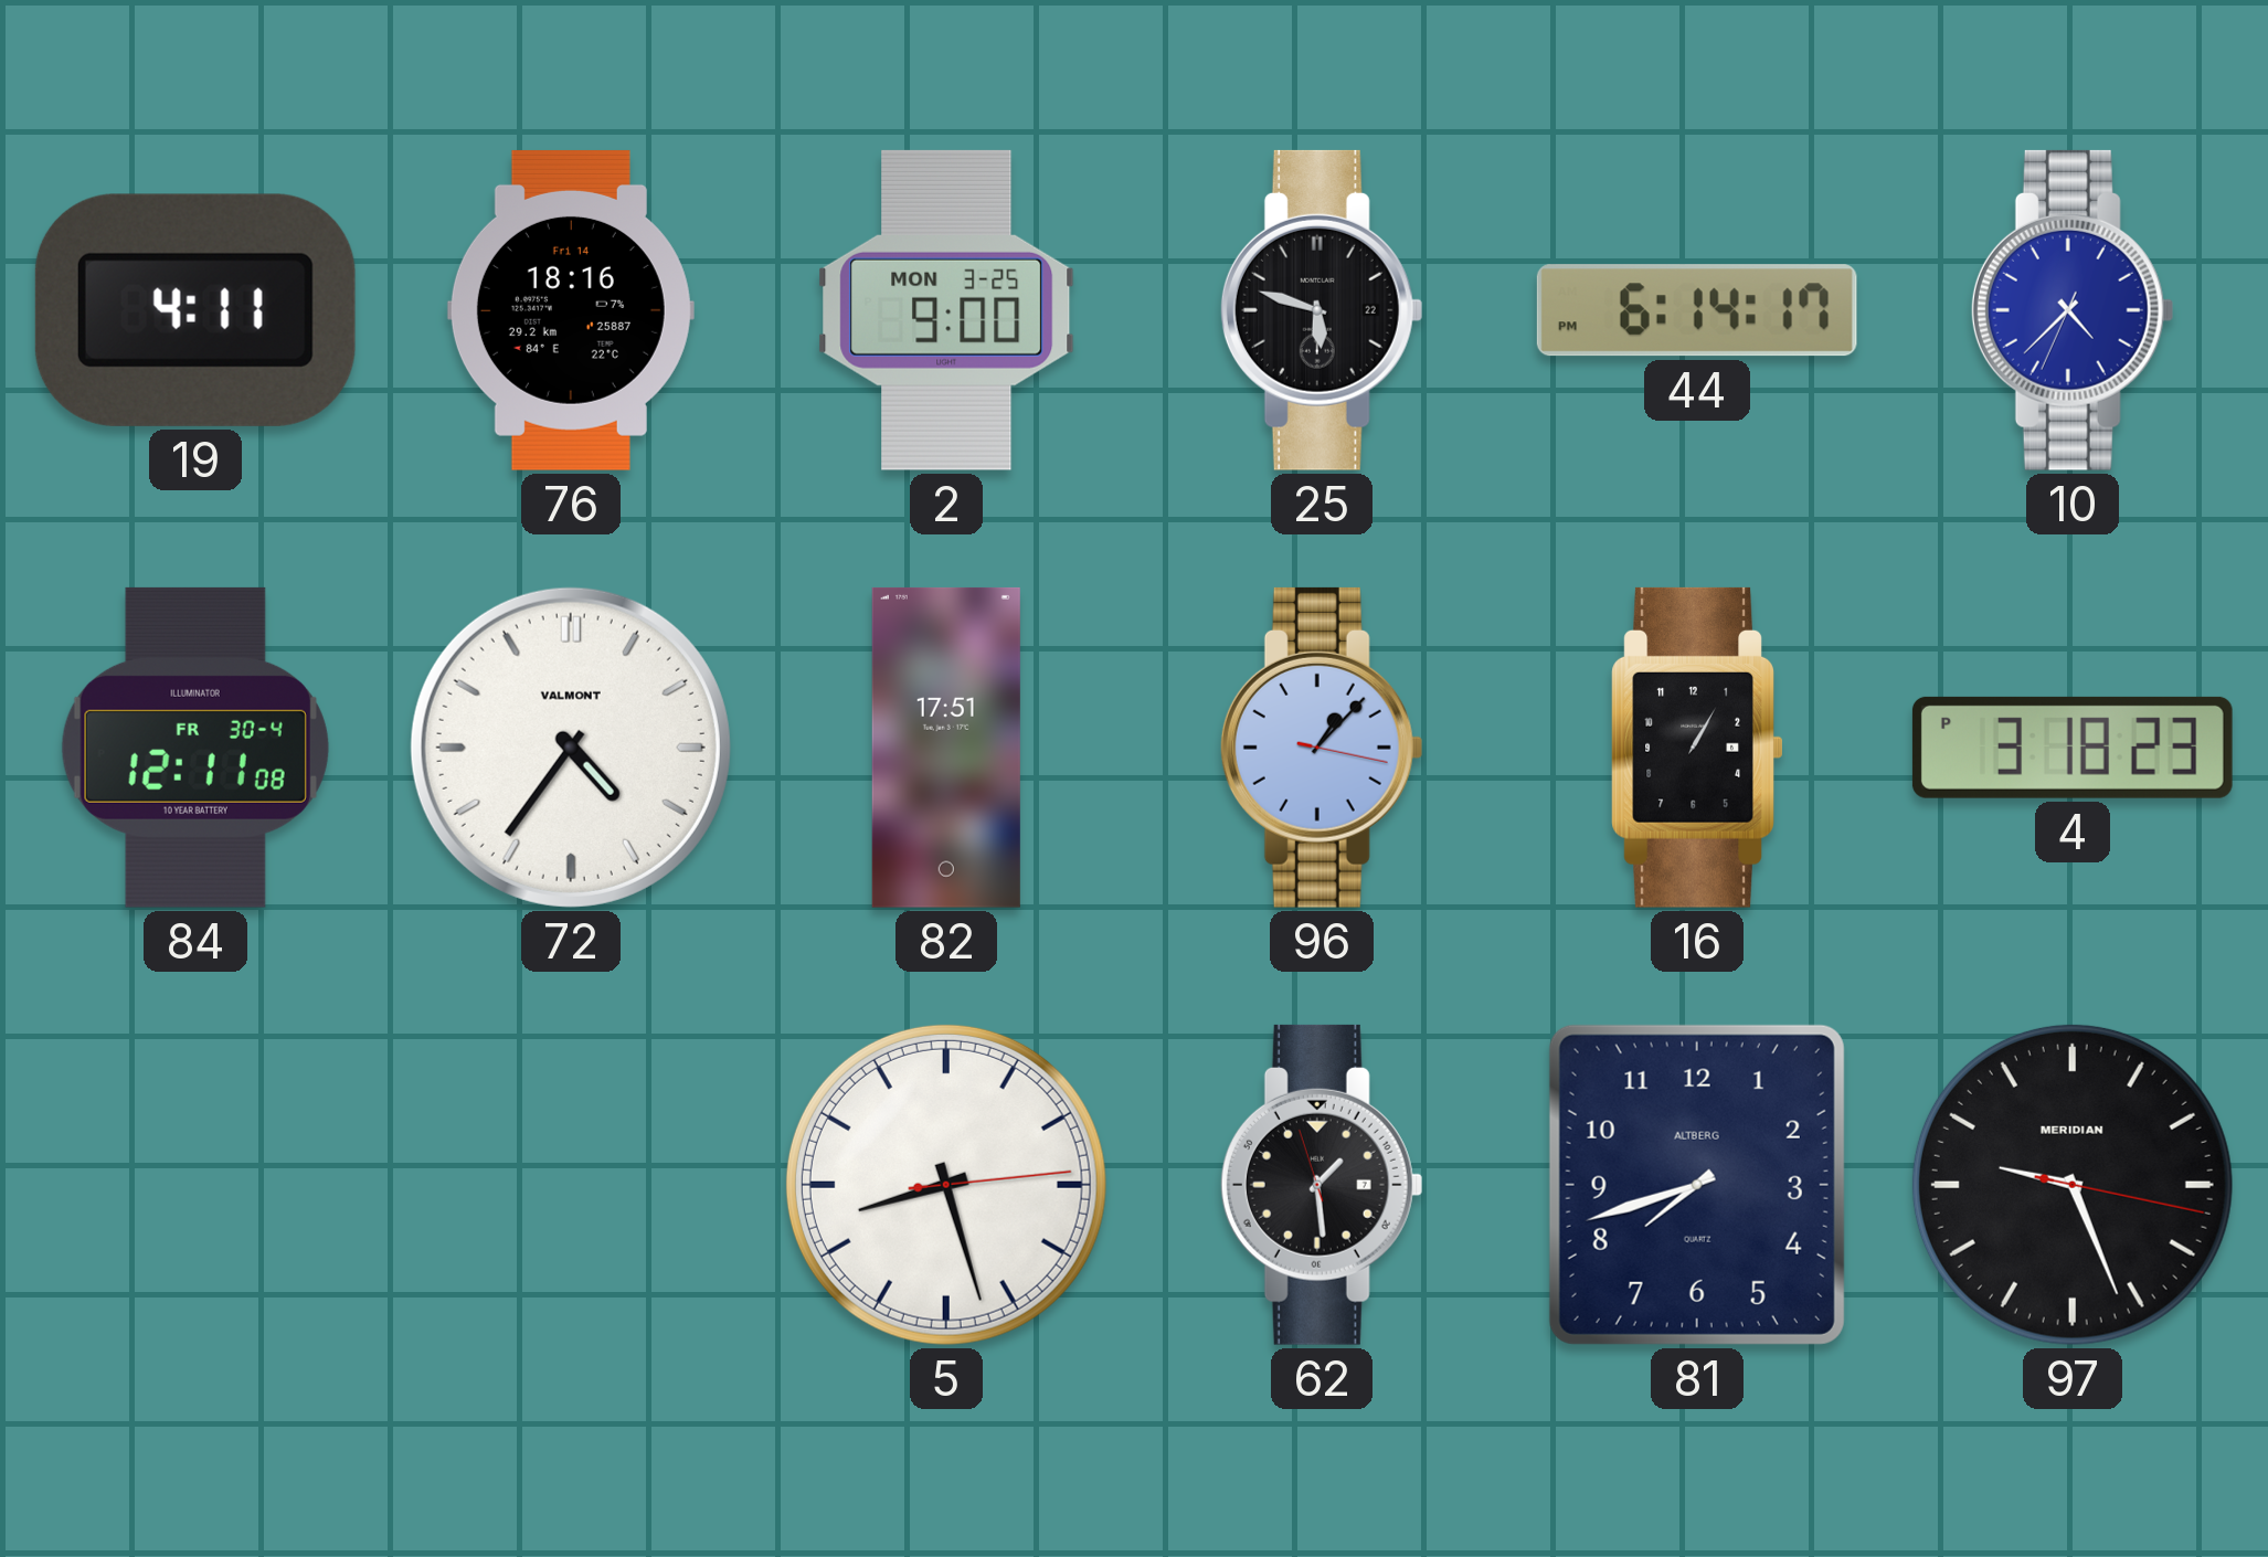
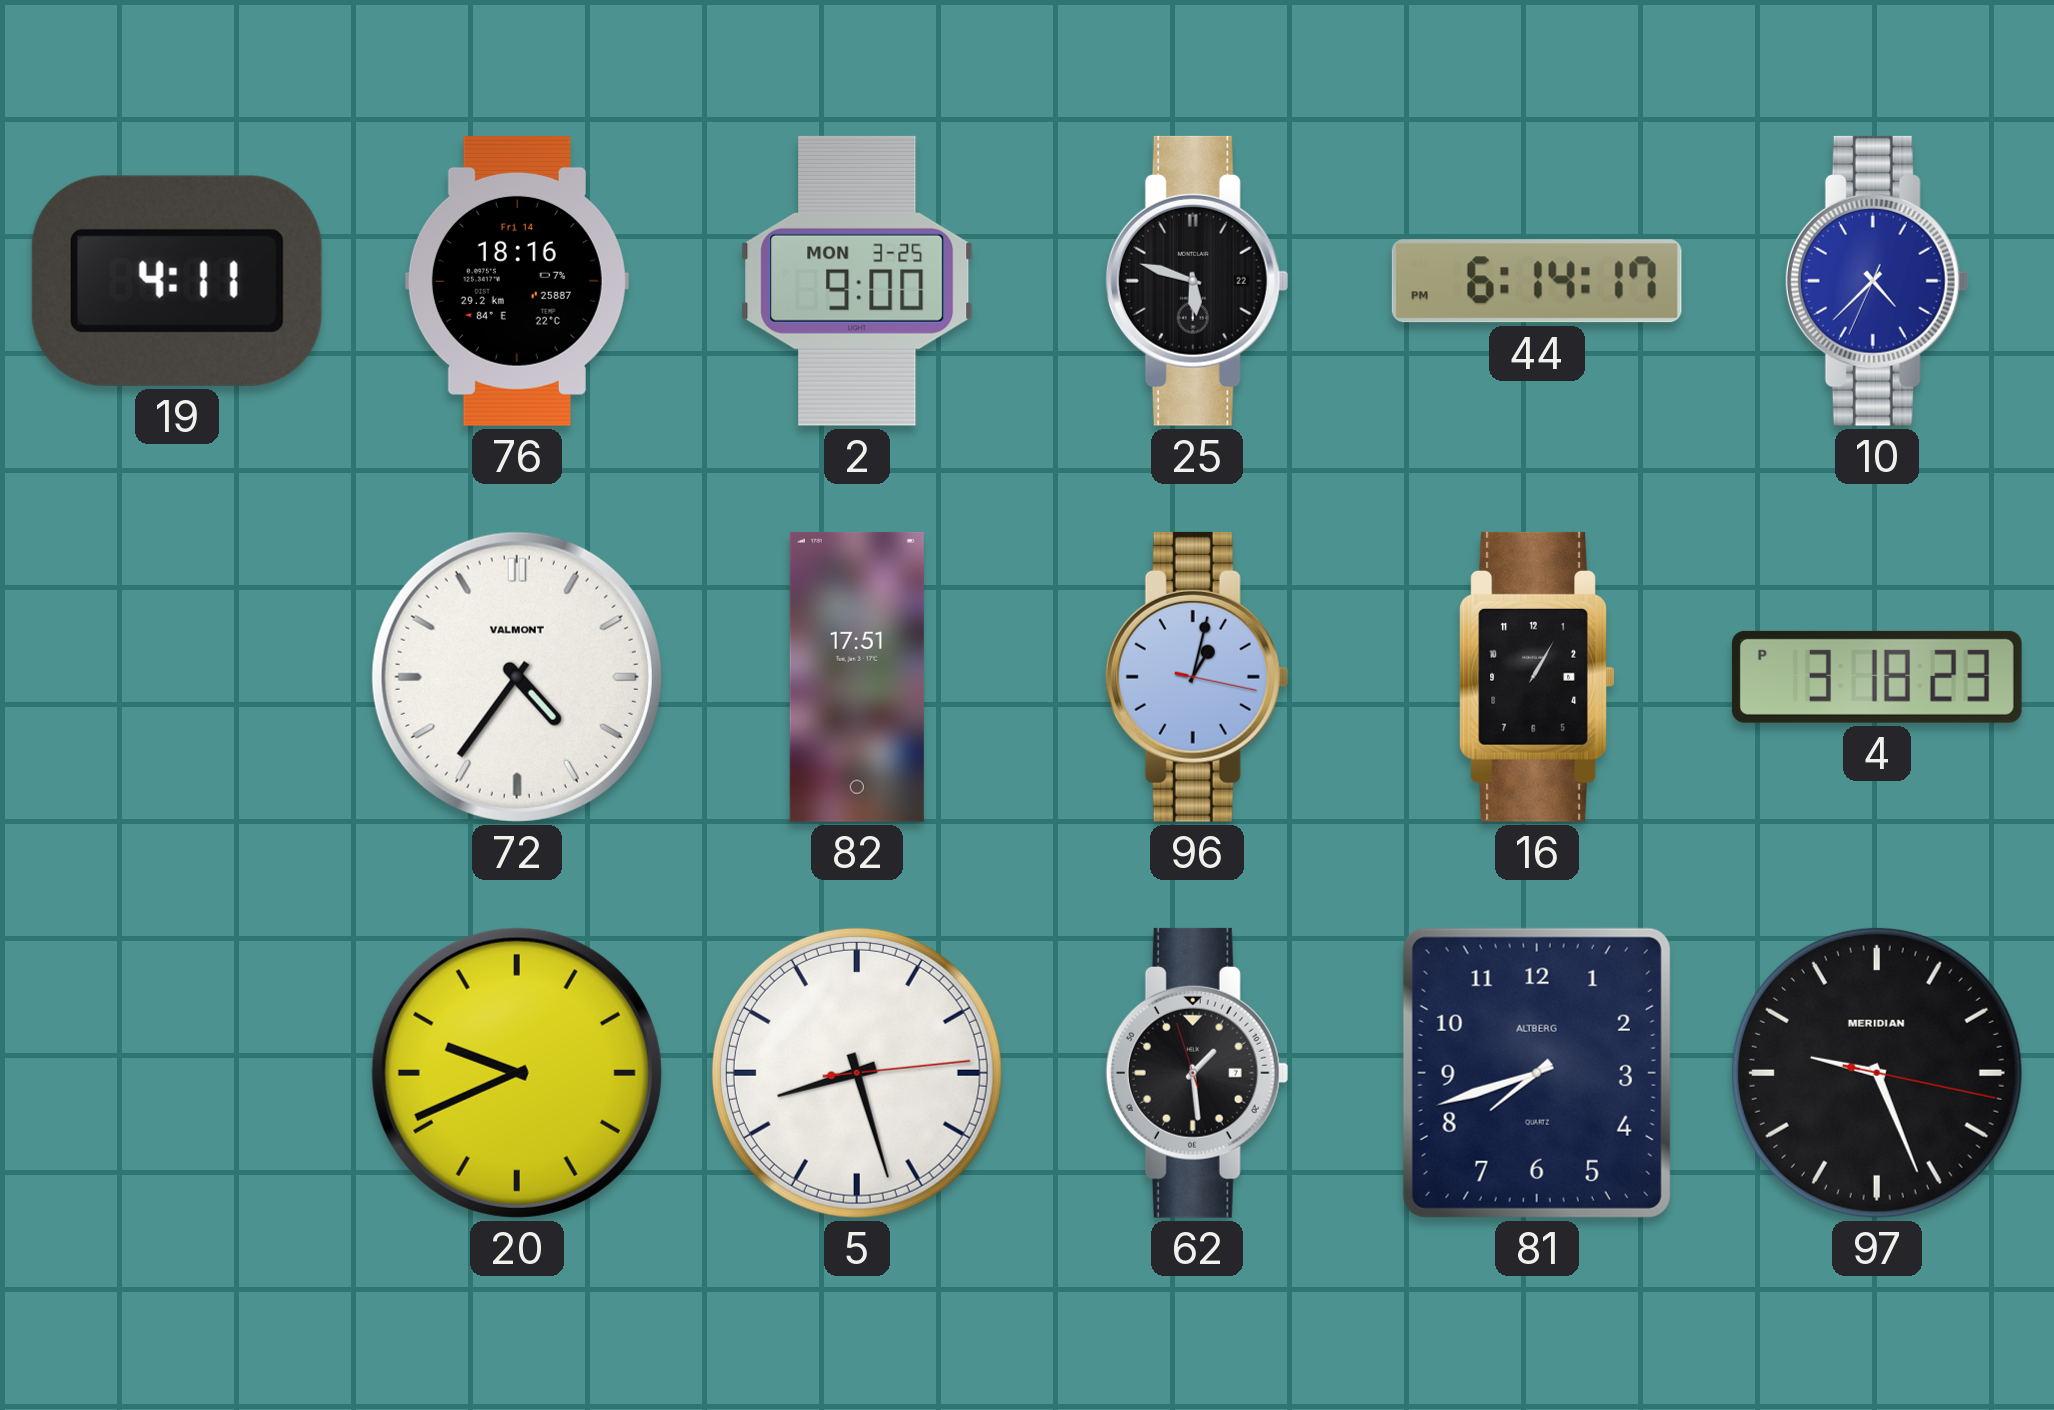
84: 12:11 -> none
96: 1:07 -> 1:02
20: none -> 9:41
